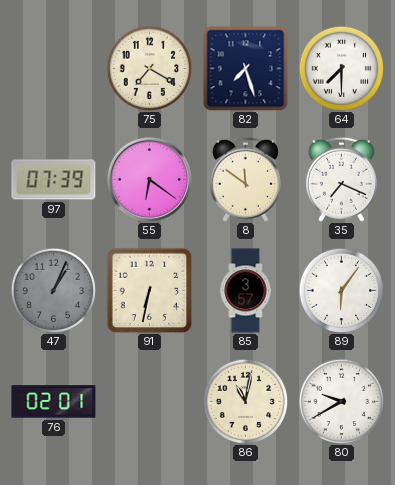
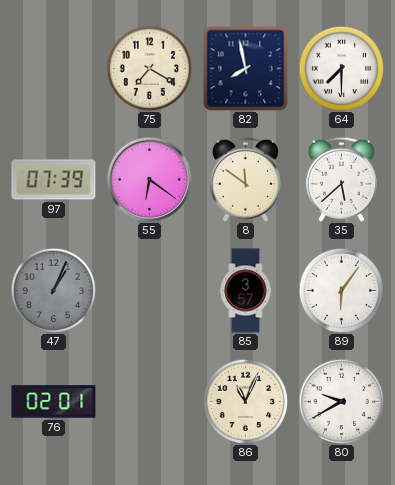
82: 7:27 -> 7:58
35: 7:19 -> 5:38
91: 6:32 -> none
86: 11:02 -> 11:04
